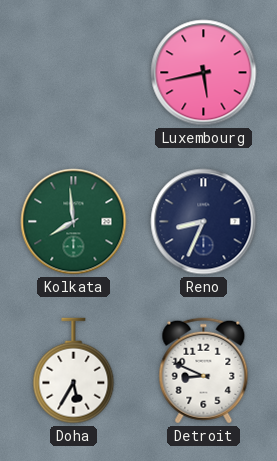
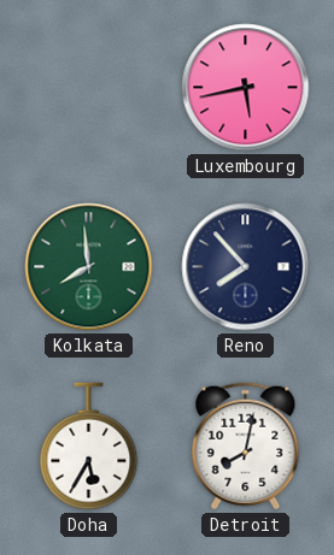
Reno: 8:34 -> 7:53
Detroit: 8:49 -> 8:02
